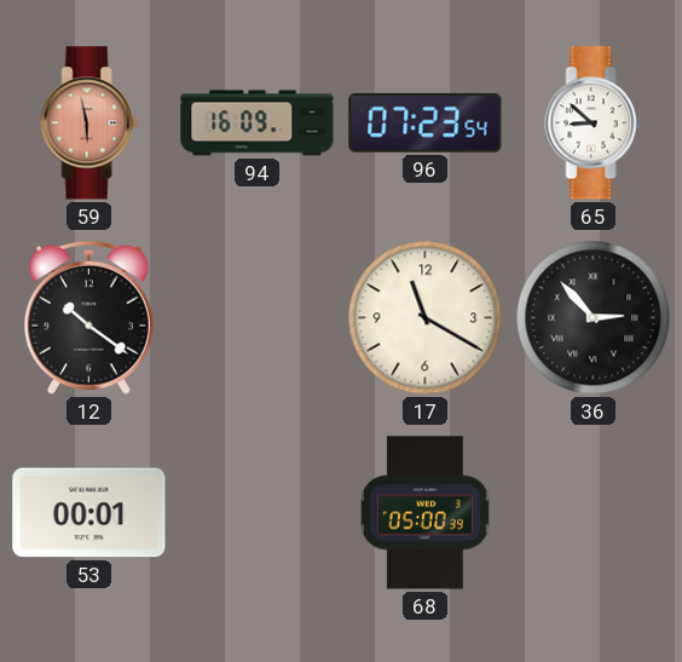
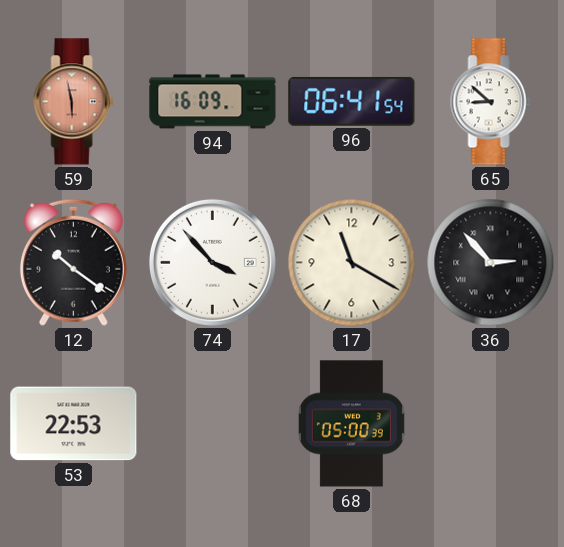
96: 07:23 -> 06:41
74: none -> 3:53
53: 00:01 -> 22:53
